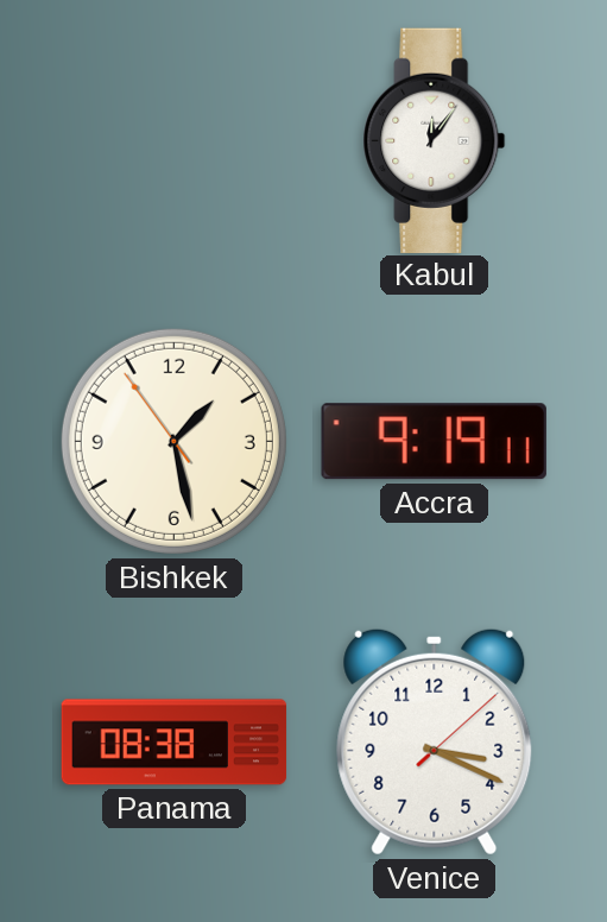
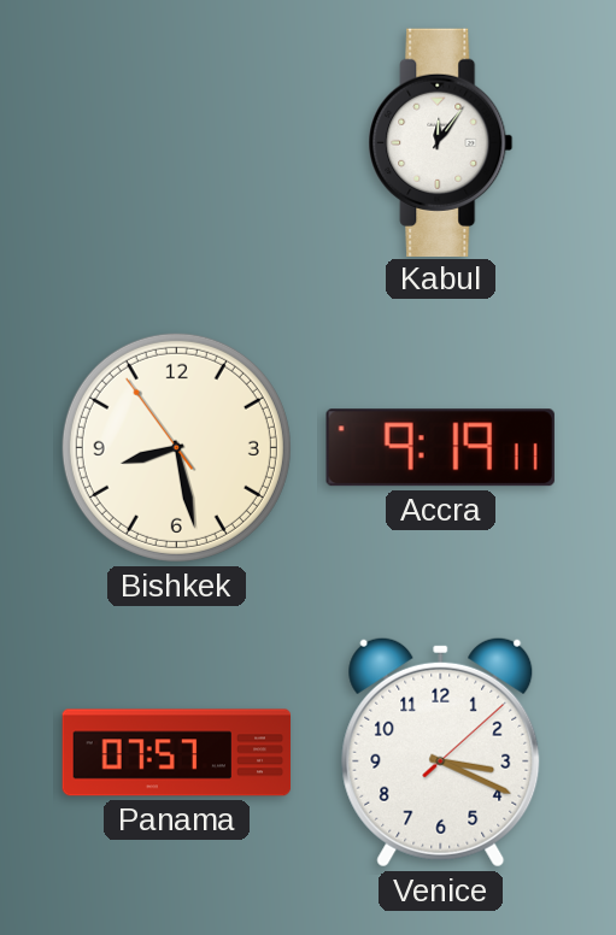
Bishkek: 1:27 -> 8:27
Panama: 08:38 -> 07:57
